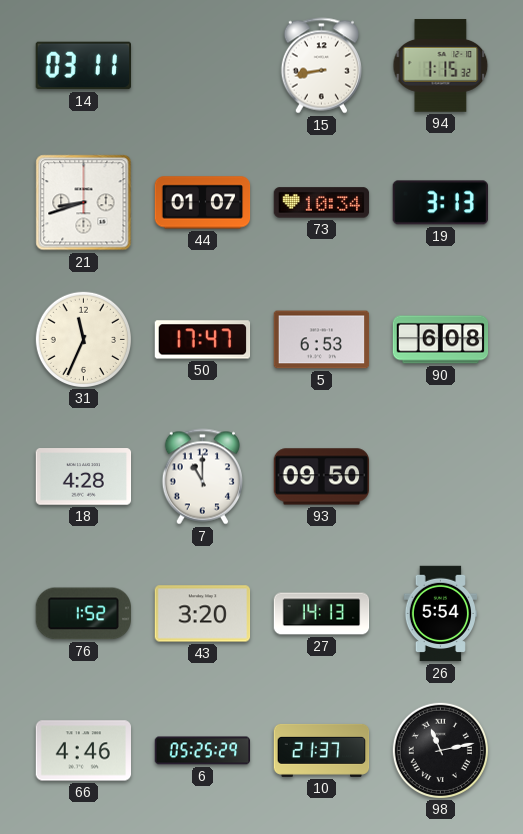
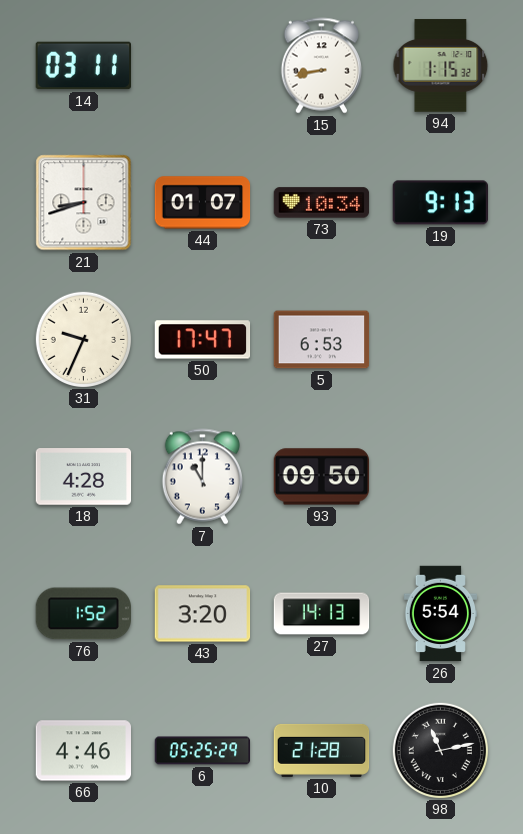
19: 3:13 -> 9:13
31: 11:34 -> 9:34
90: 6:08 -> none
10: 21:37 -> 21:28
